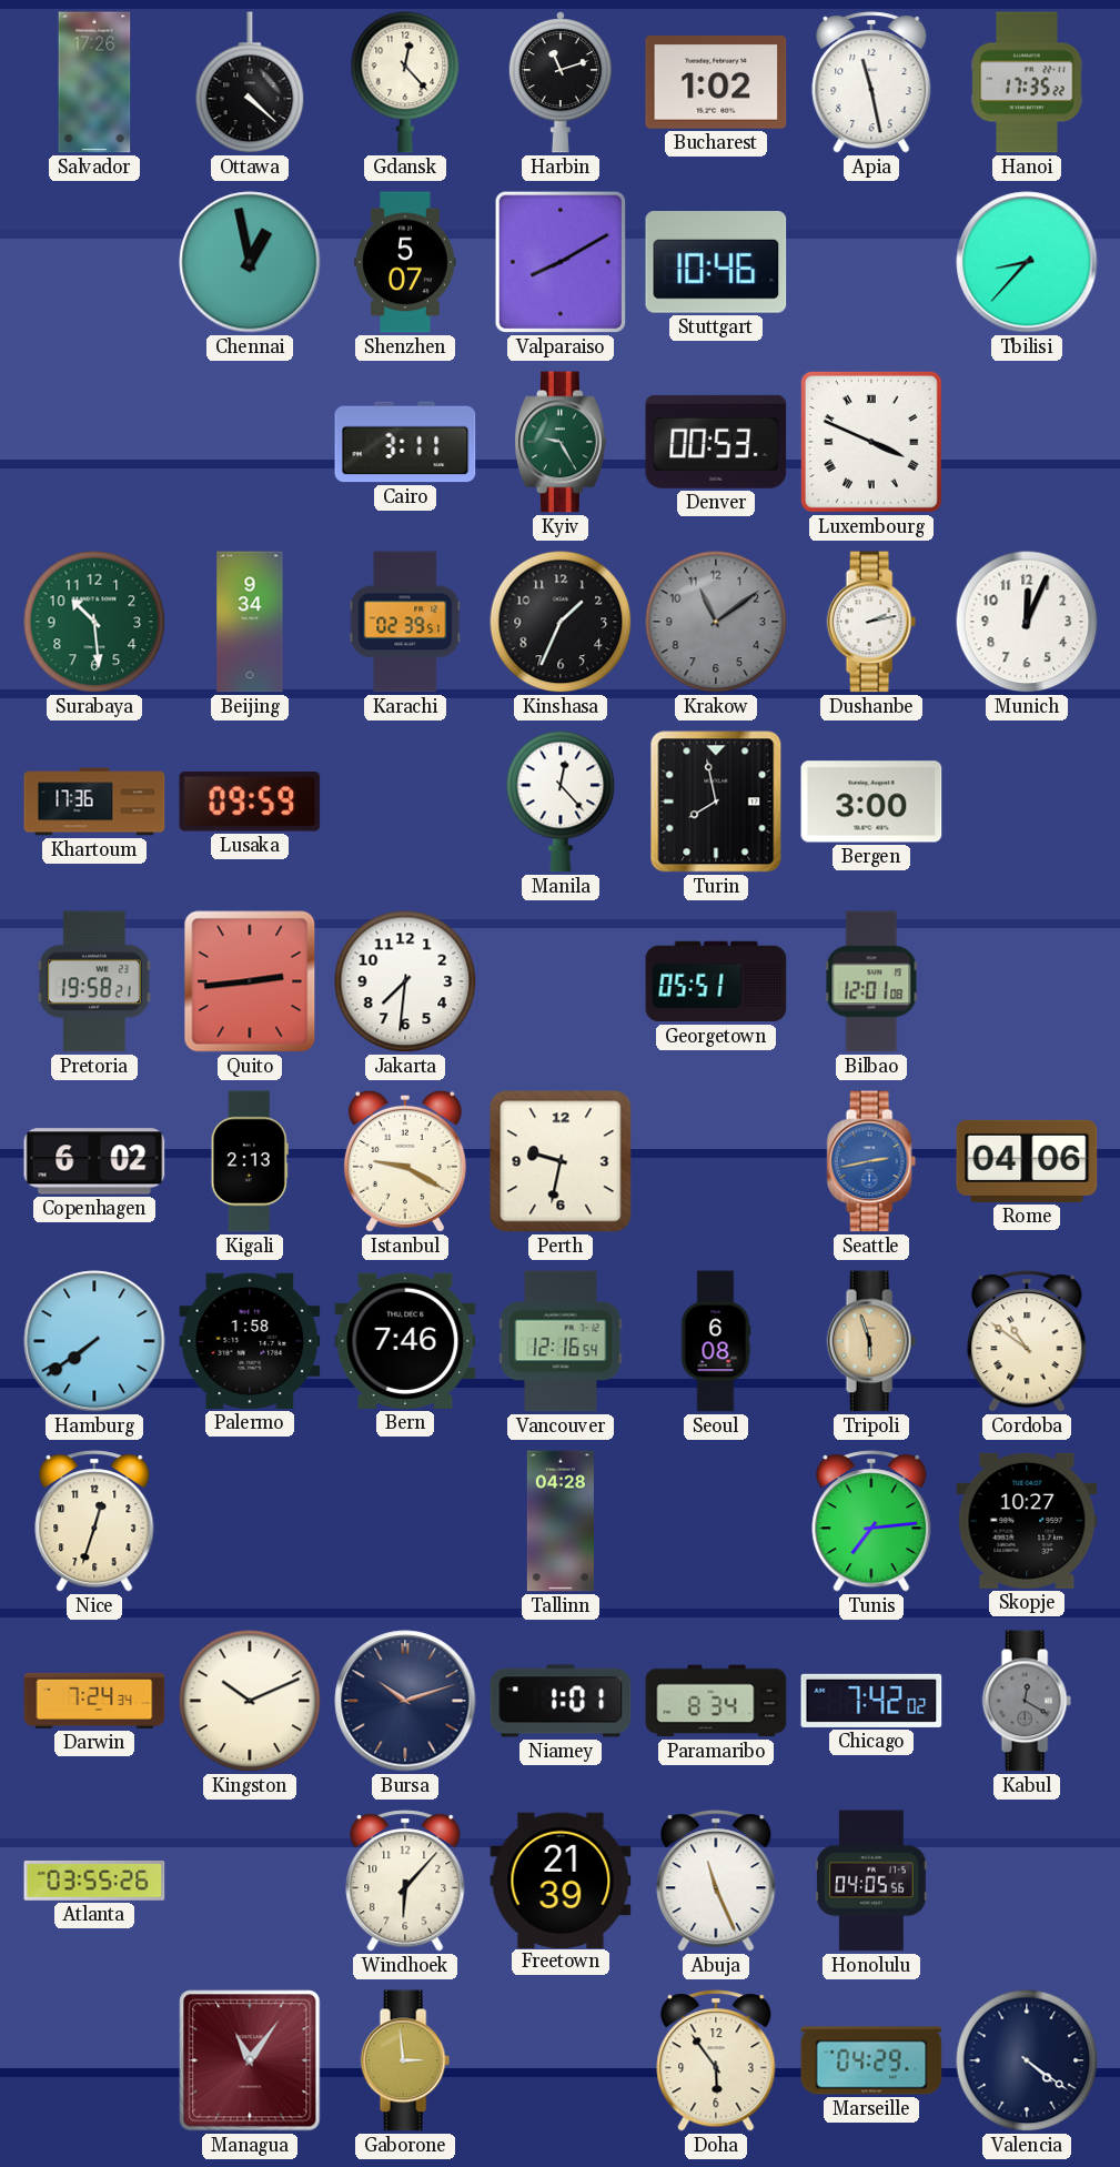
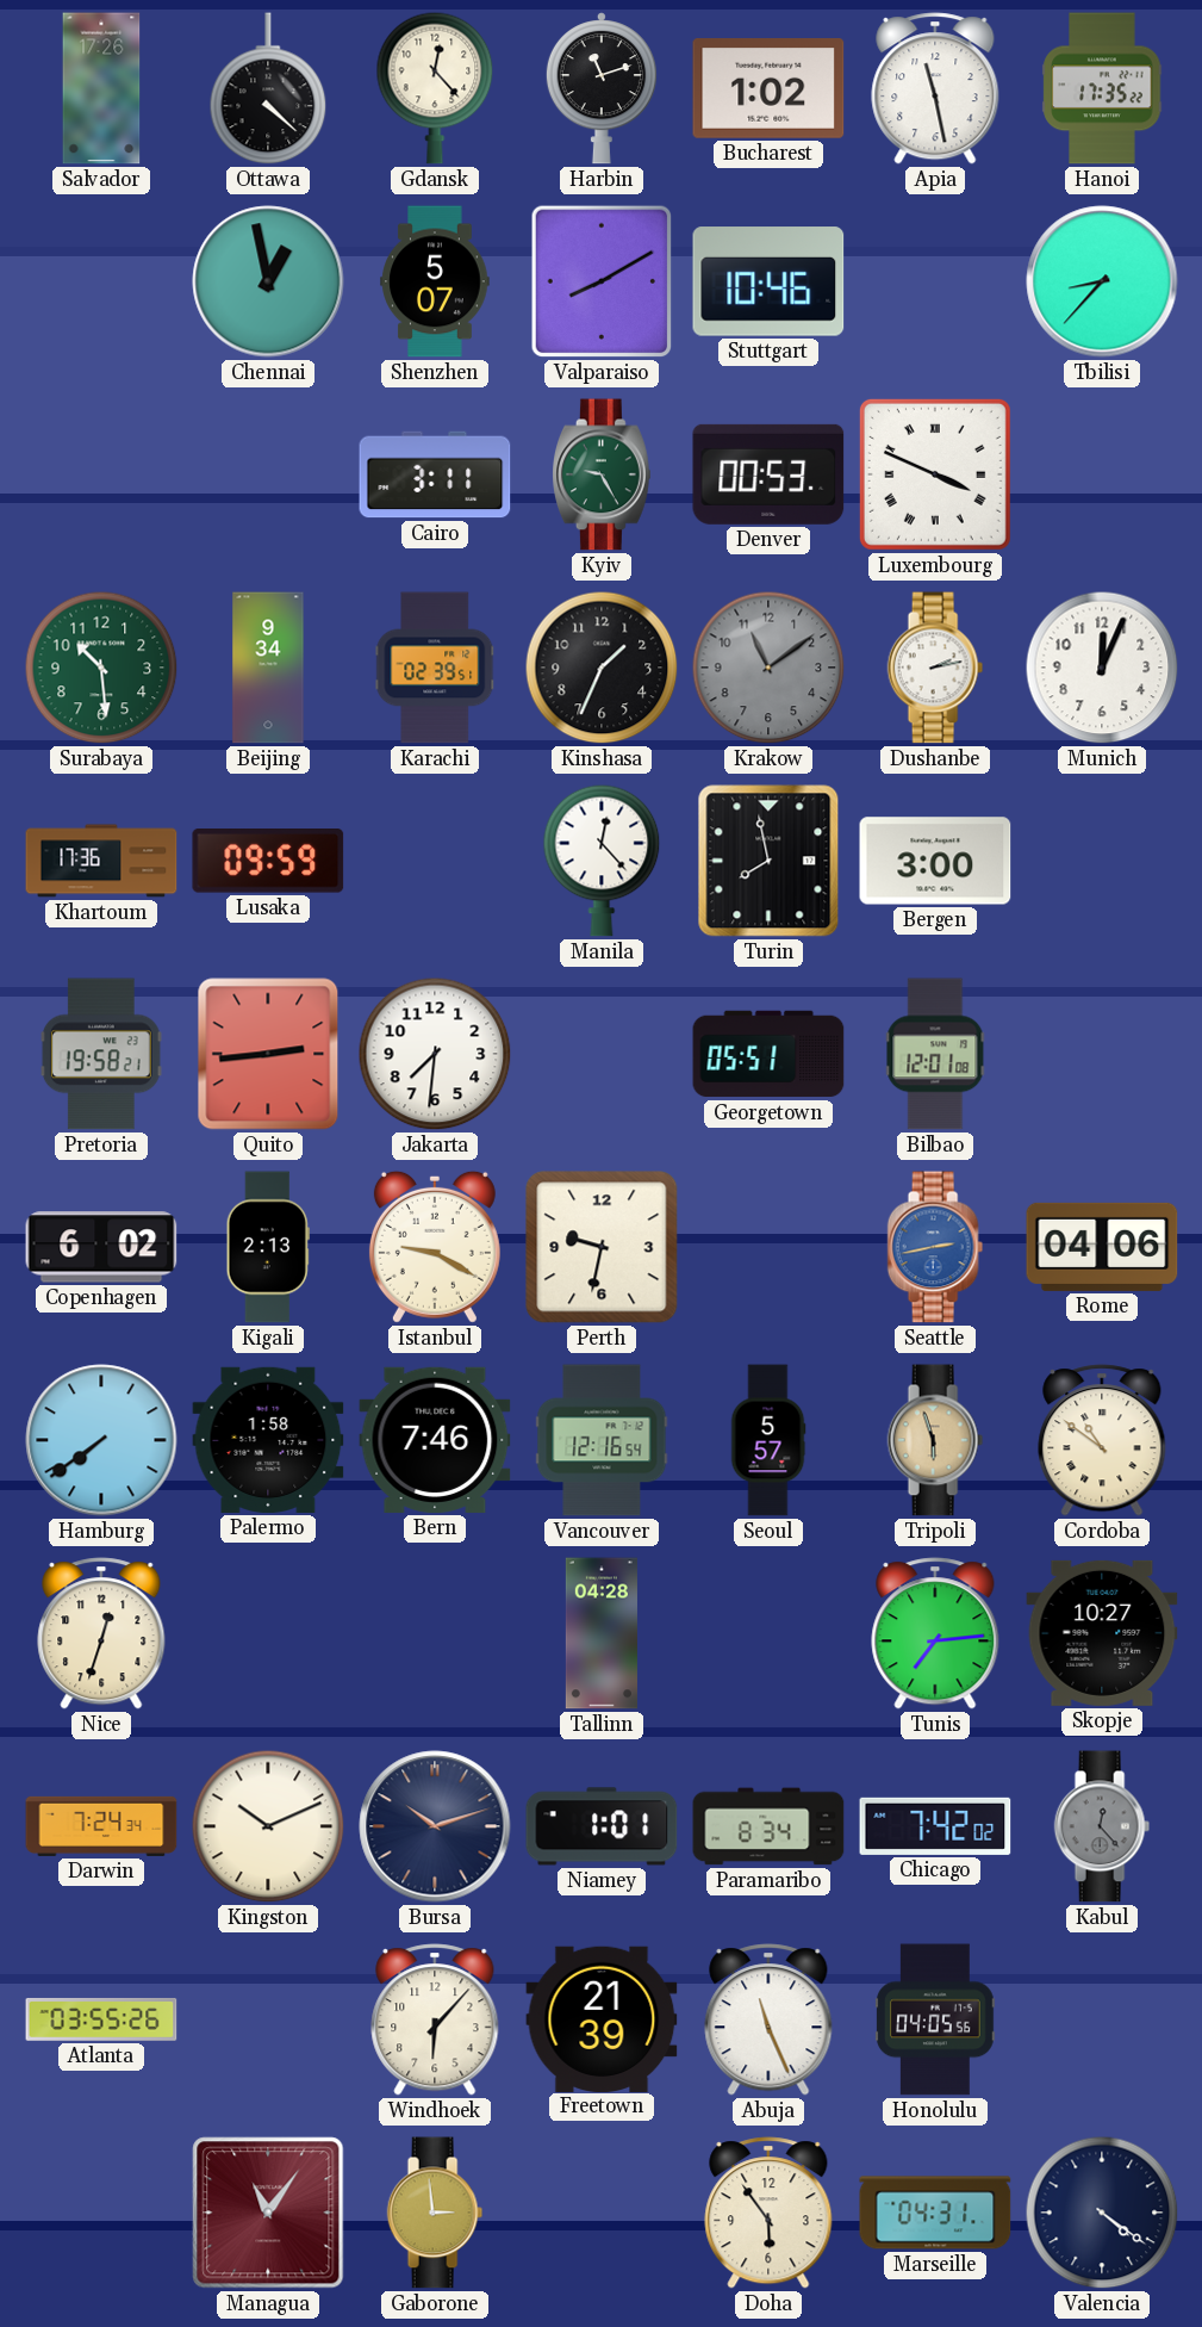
Seoul: 6:08 -> 5:57
Kabul: 12:20 -> 12:23
Marseille: 04:29 -> 04:31
